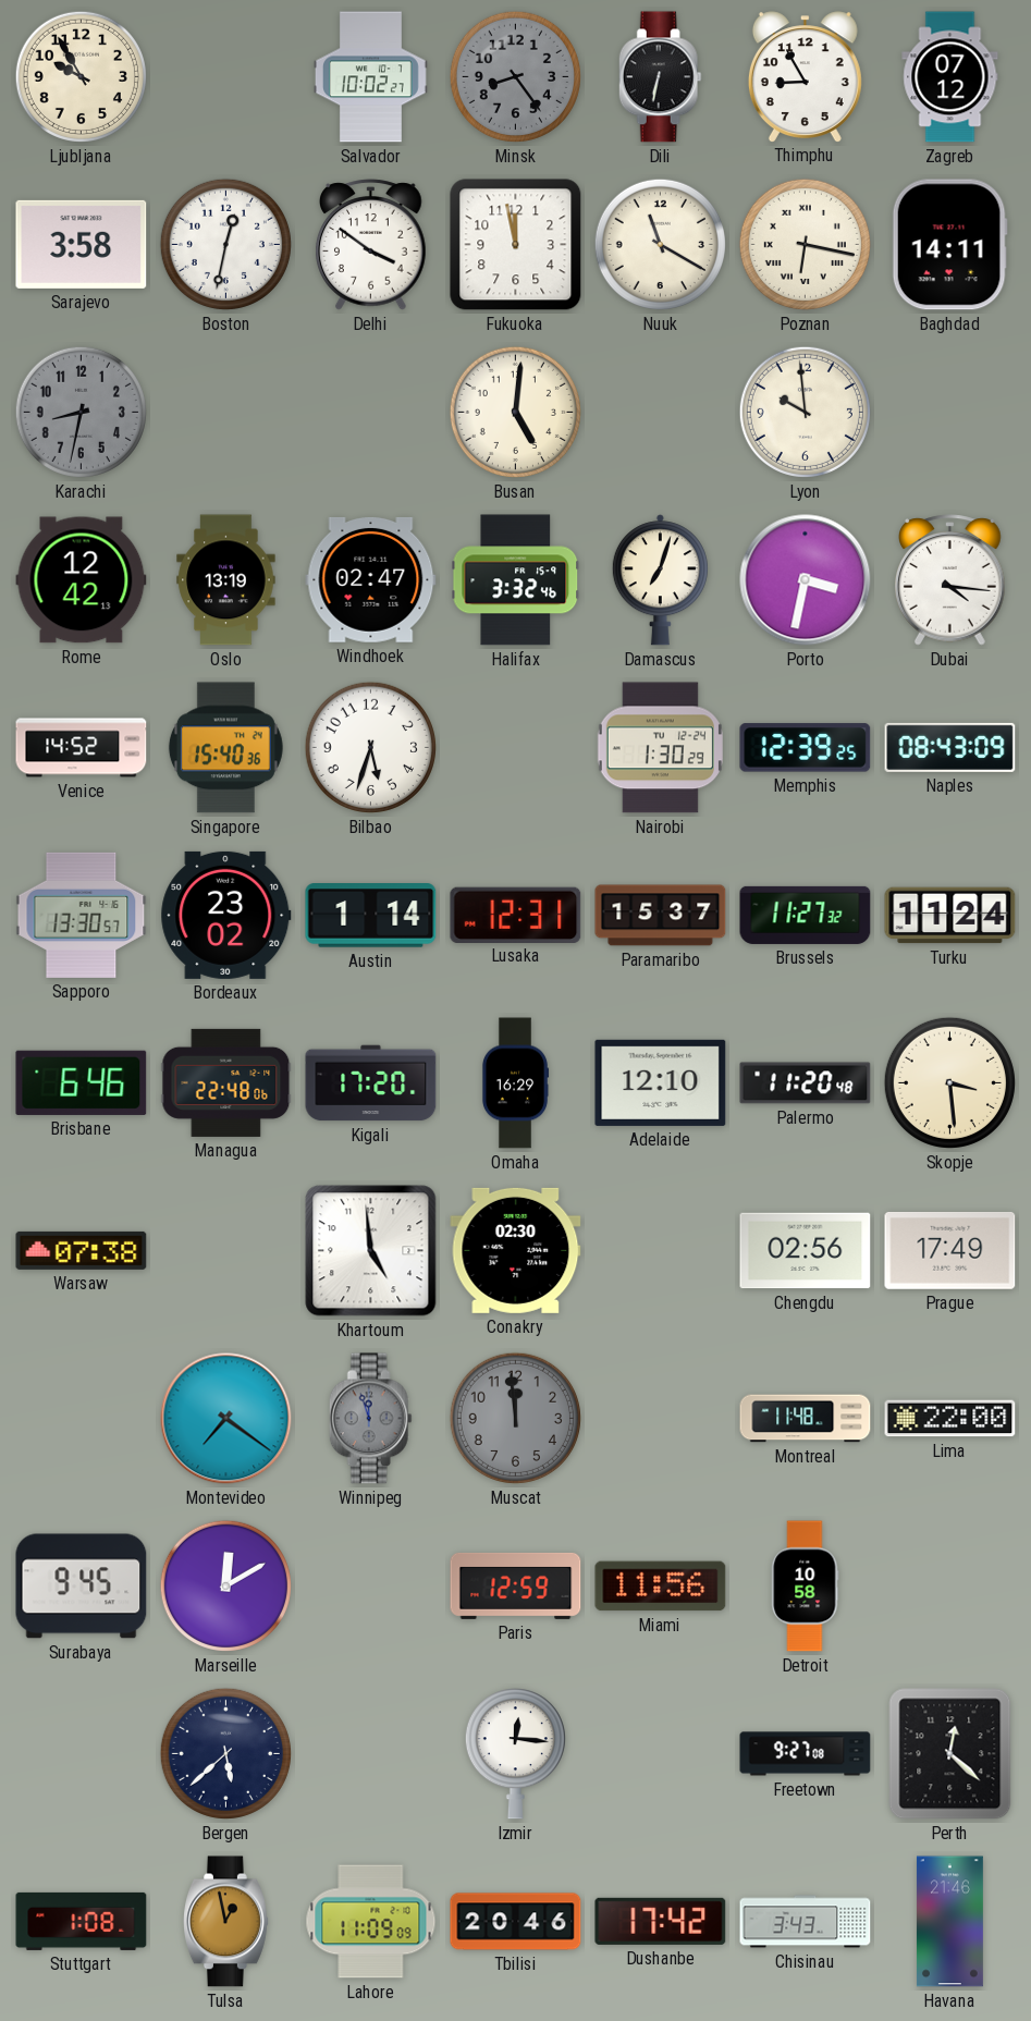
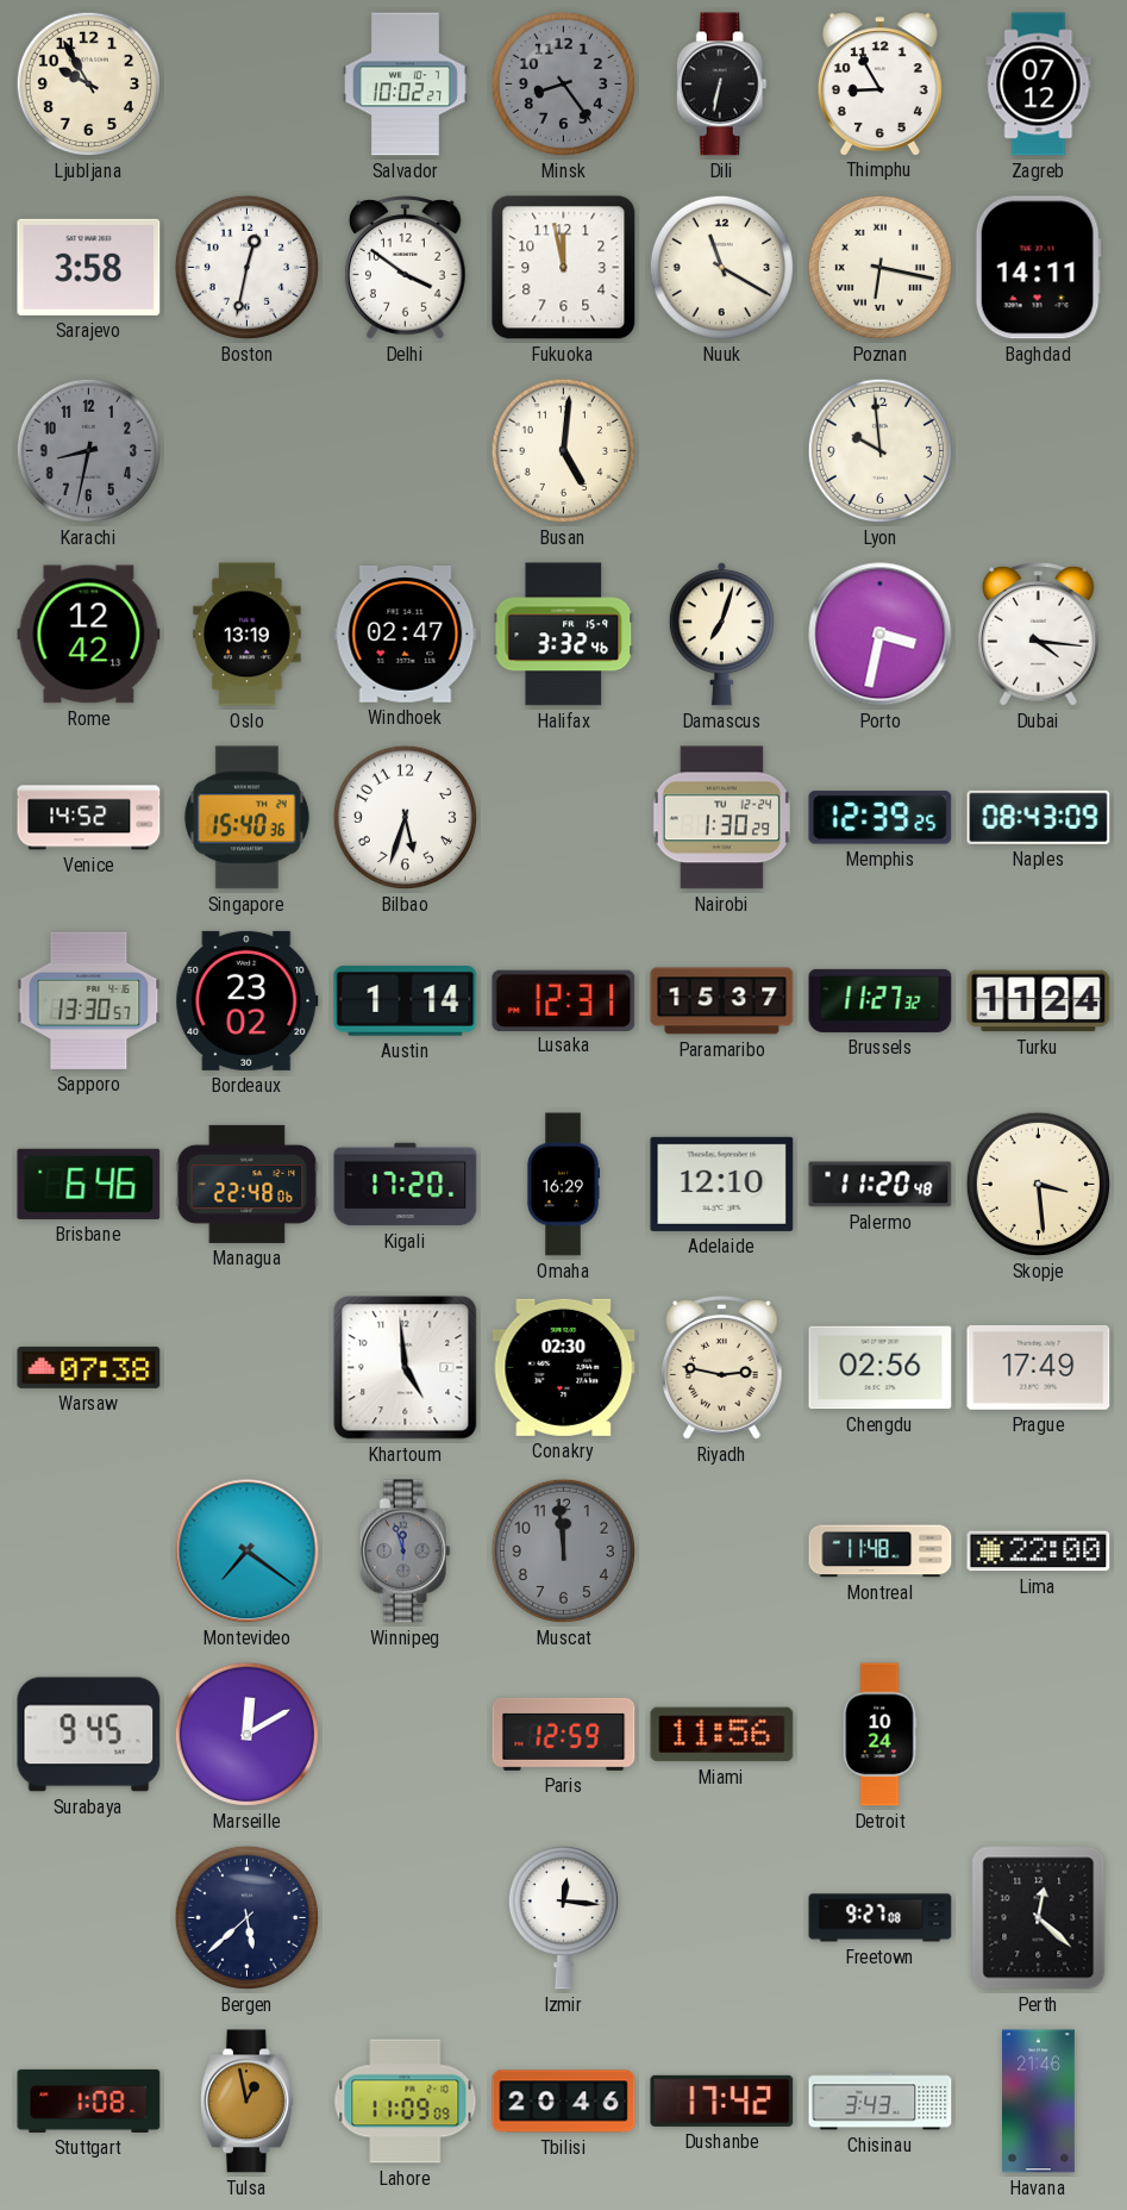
Riyadh: none -> 2:47
Detroit: 10:58 -> 10:24
